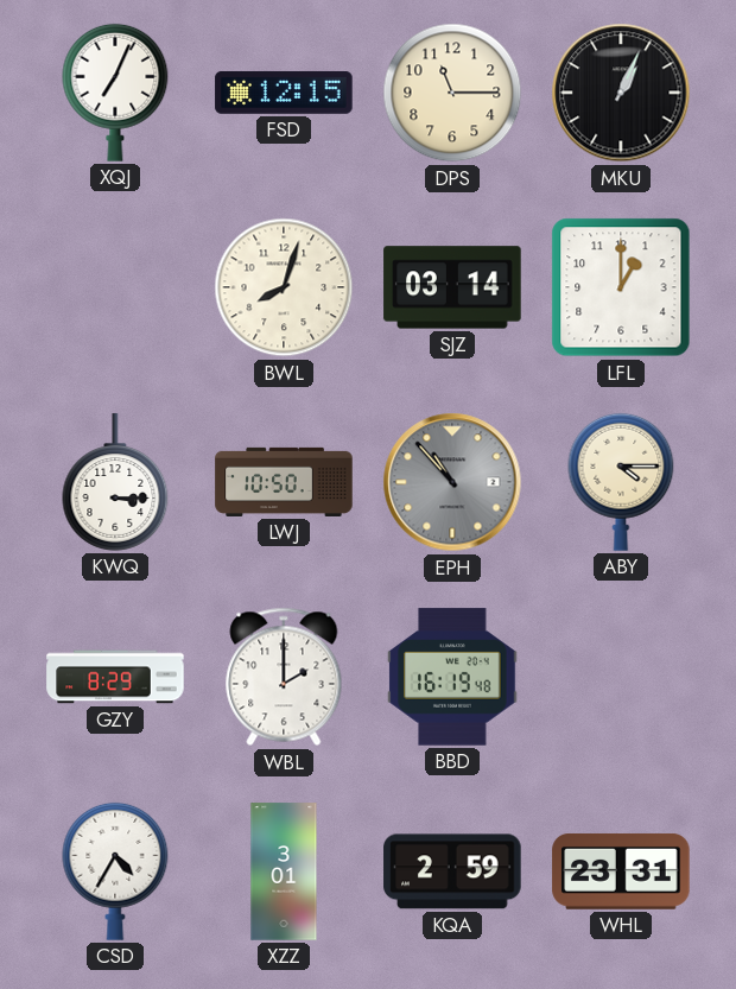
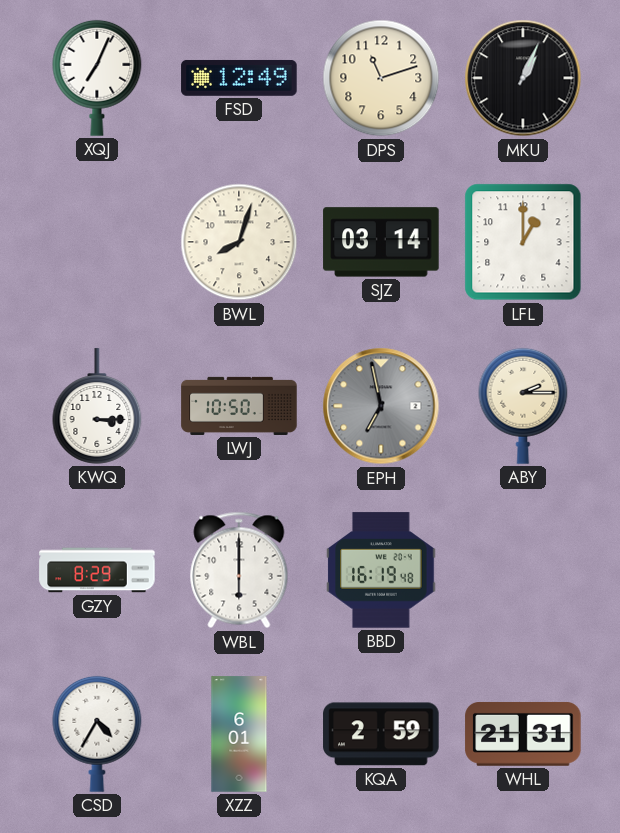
FSD: 12:15 -> 12:49
DPS: 11:15 -> 11:12
EPH: 10:53 -> 6:58
ABY: 4:15 -> 2:15
WBL: 2:00 -> 6:00
XZZ: 3:01 -> 6:01
WHL: 23:31 -> 21:31
